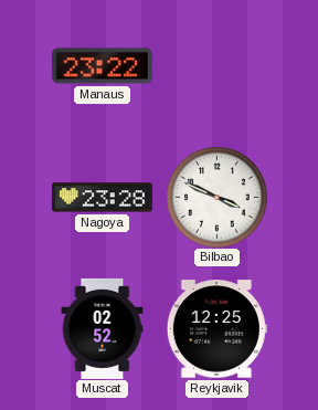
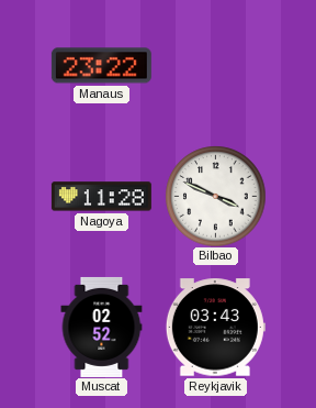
Nagoya: 23:28 -> 11:28
Reykjavik: 12:25 -> 03:43
